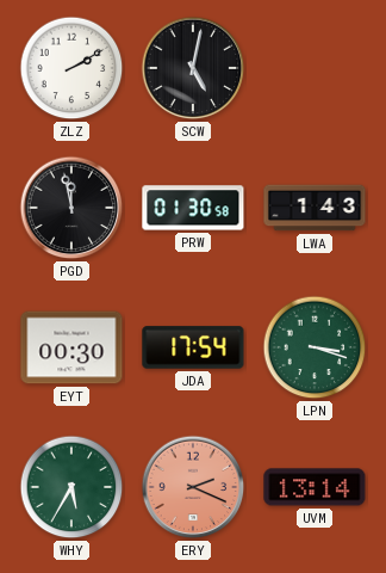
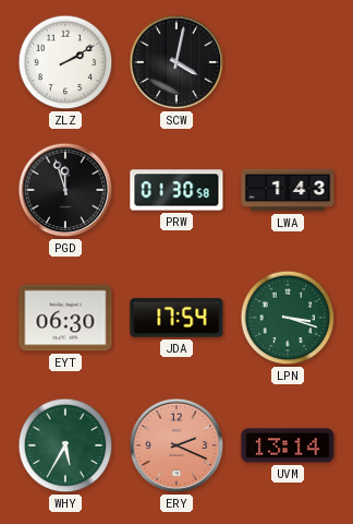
SCW: 5:02 -> 4:02
PGD: 11:58 -> 11:57
EYT: 00:30 -> 06:30
